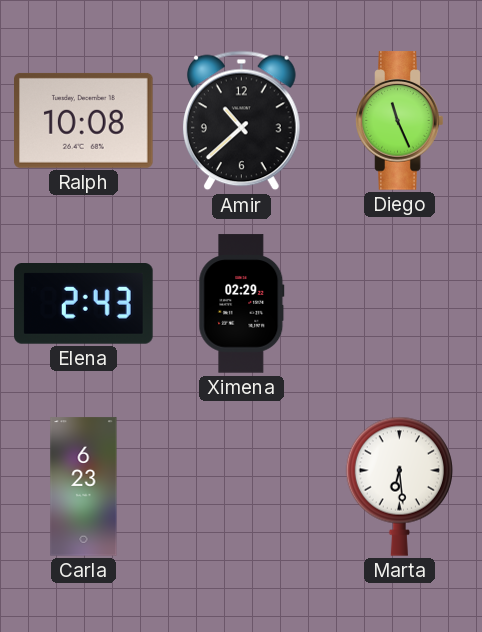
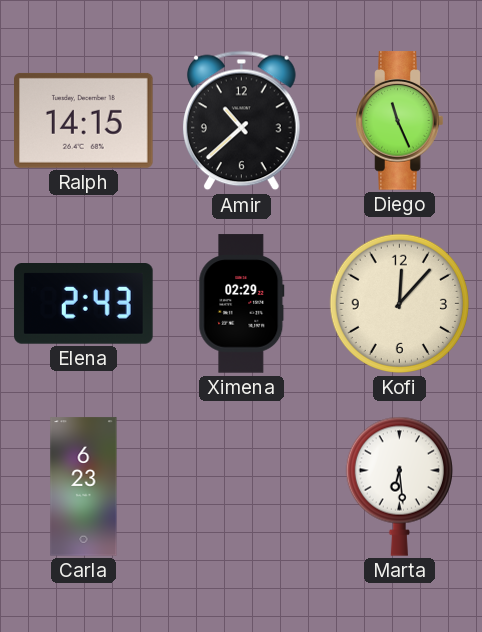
Ralph: 10:08 -> 14:15
Kofi: none -> 12:07
